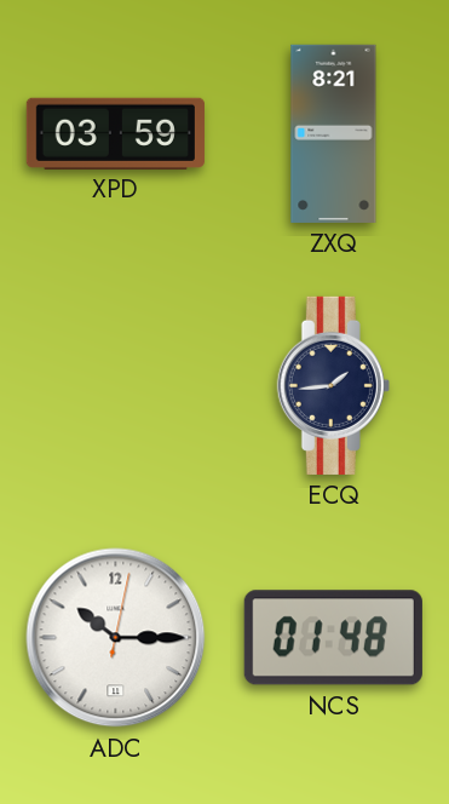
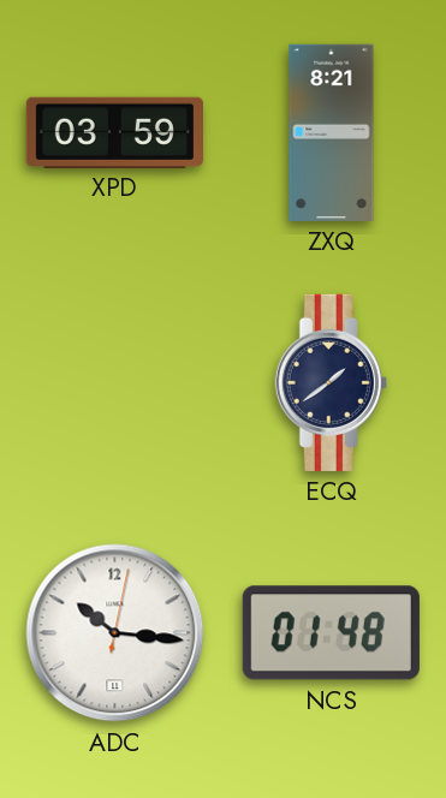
ECQ: 1:44 -> 1:39
ADC: 10:15 -> 10:16
